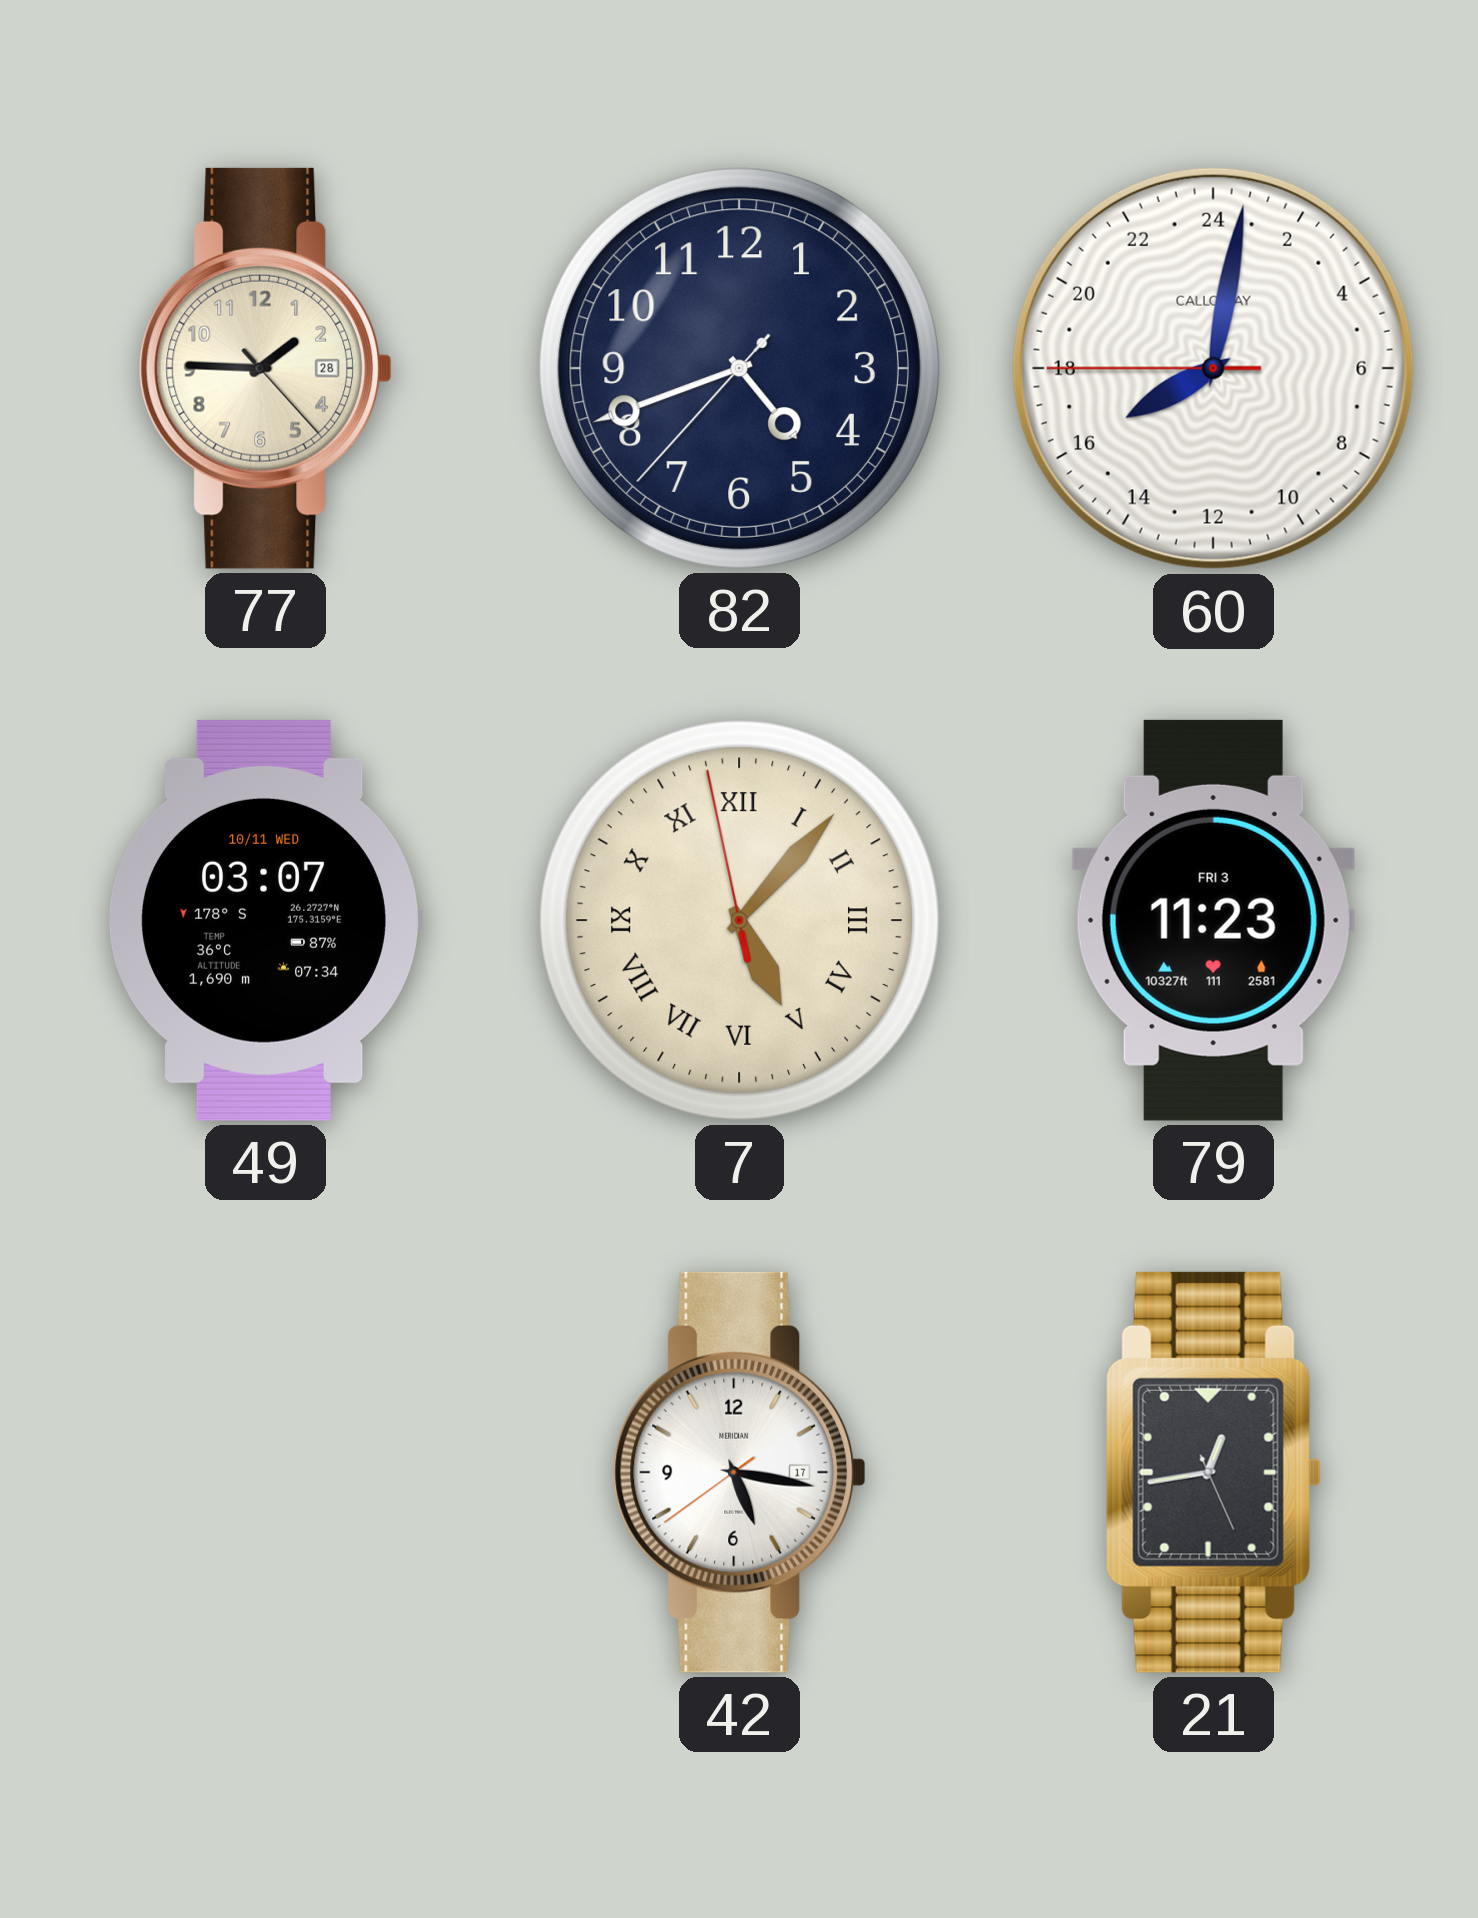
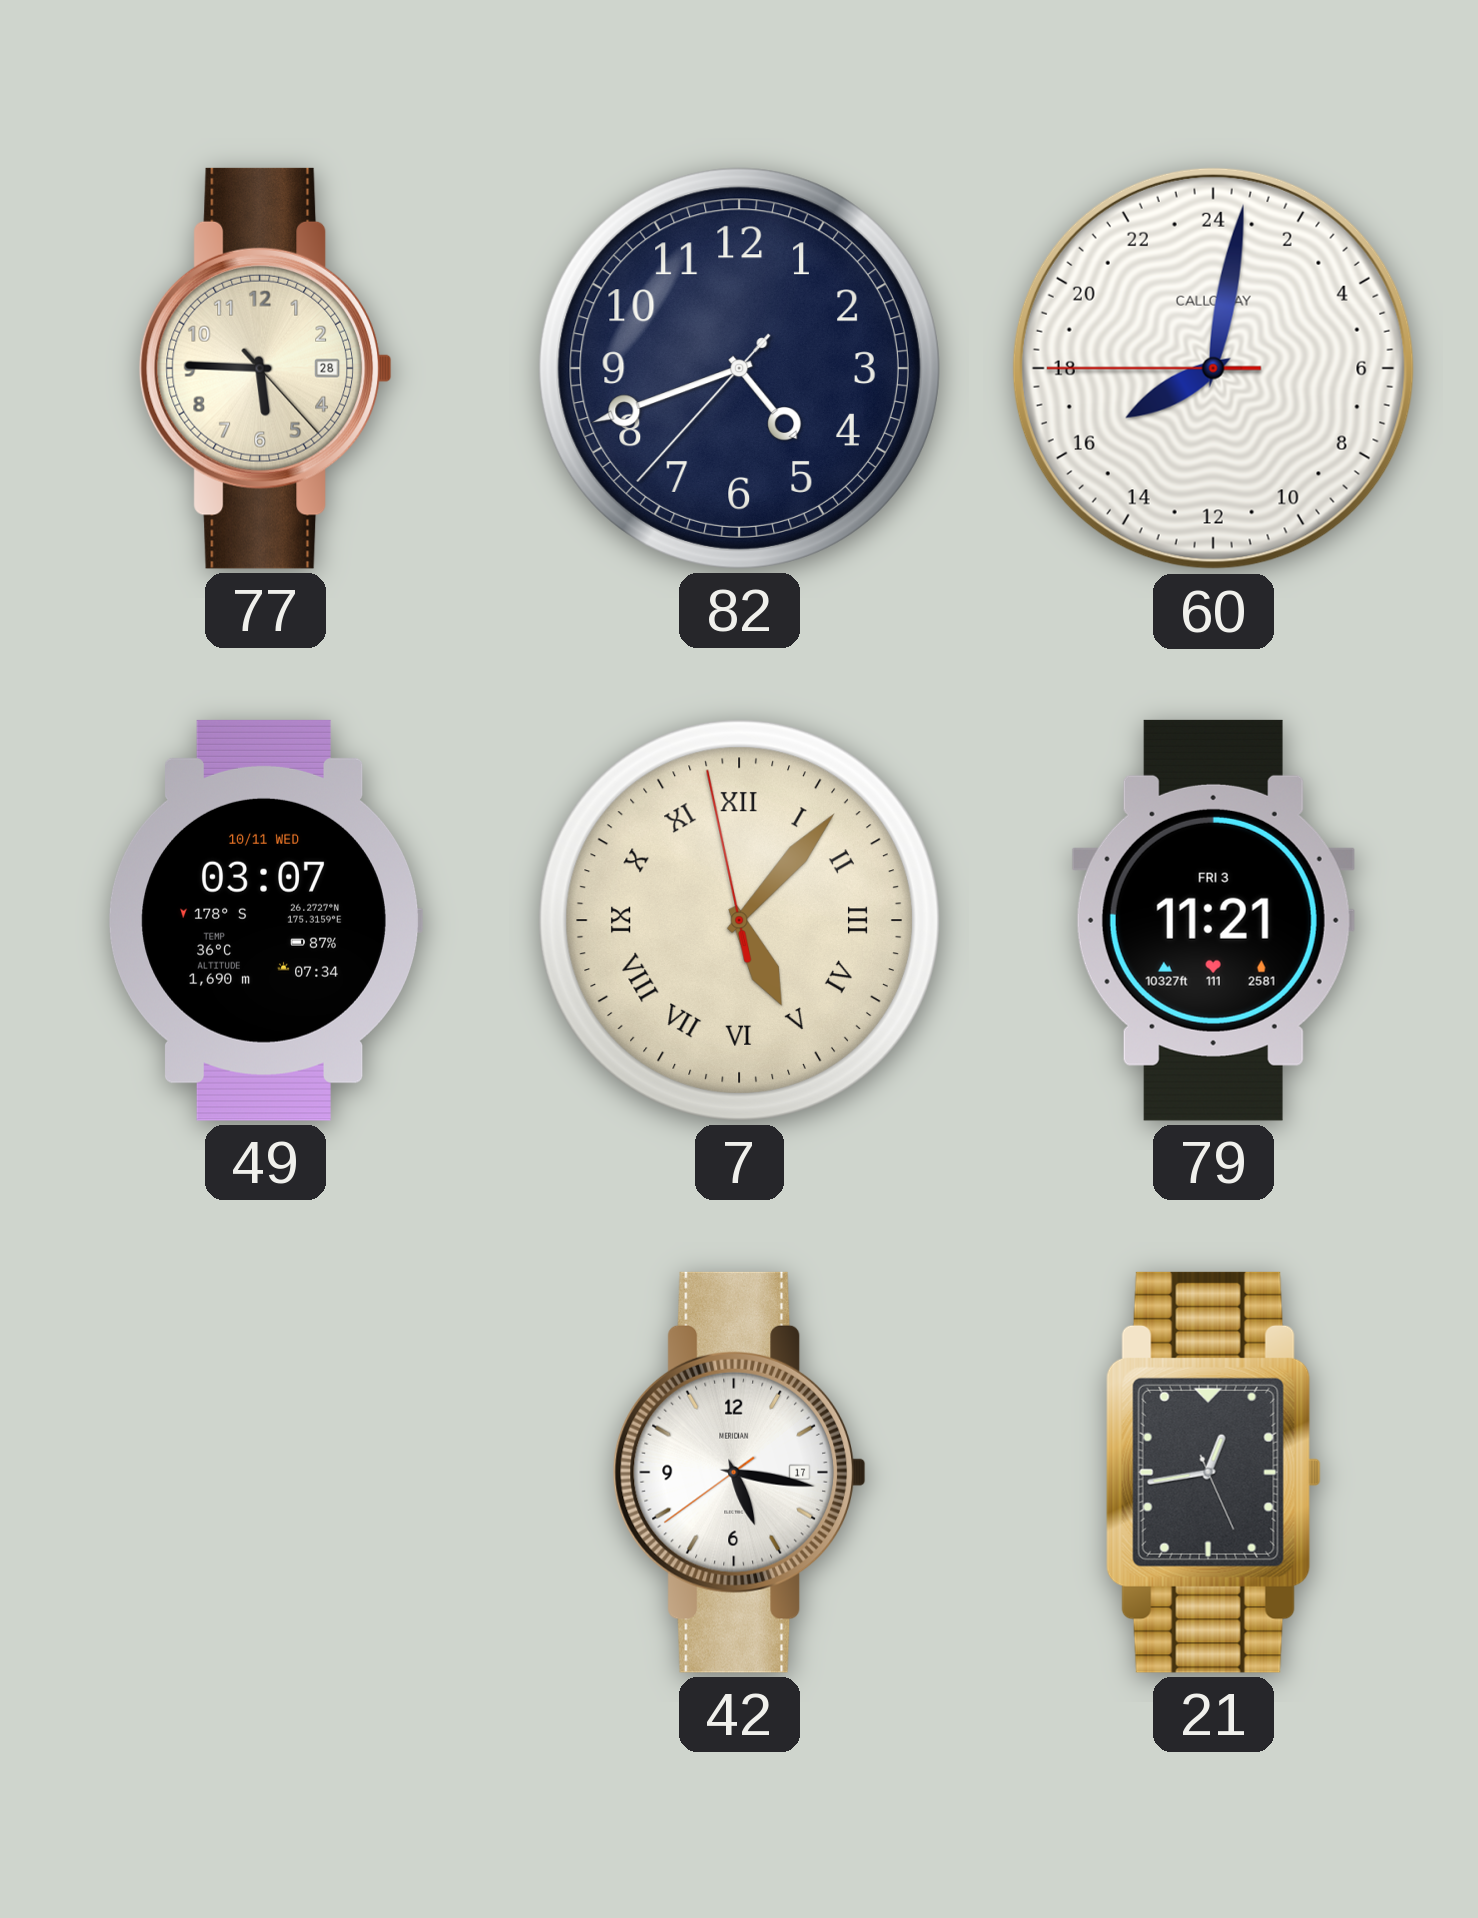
77: 1:45 -> 5:45
79: 11:23 -> 11:21
